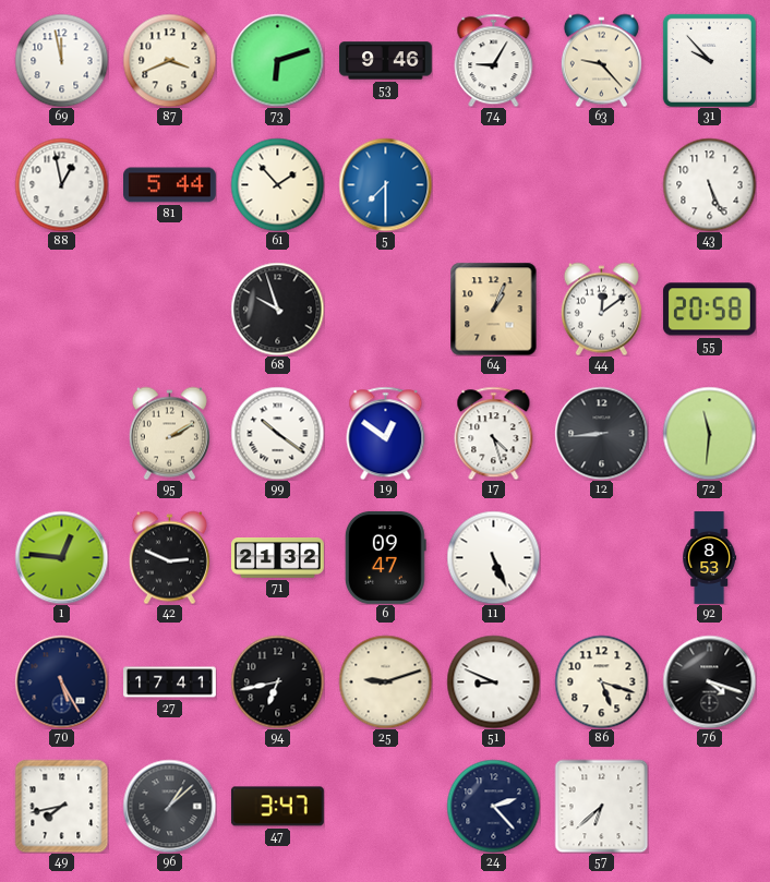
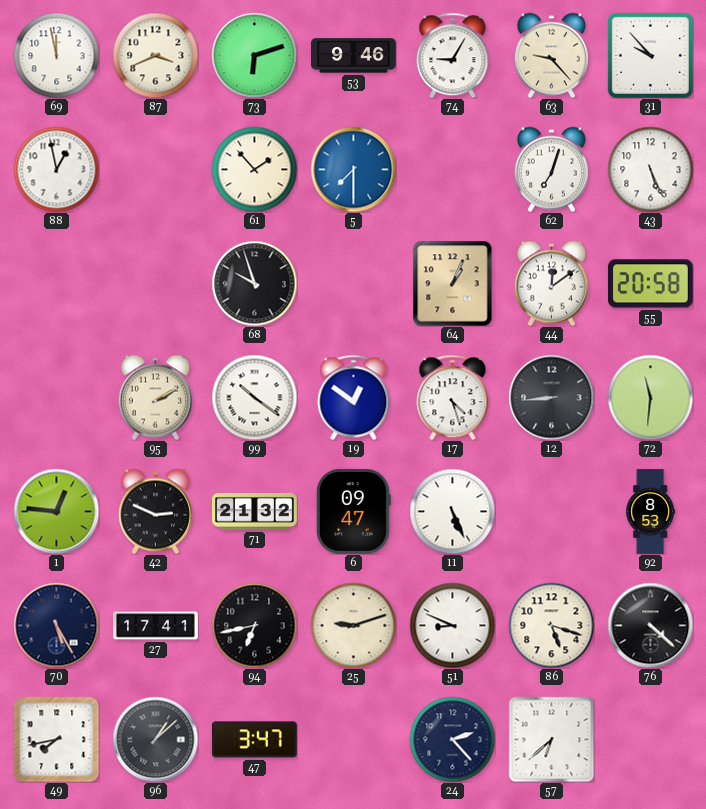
81: 5:44 -> none
62: none -> 7:03
76: 4:18 -> 4:22
